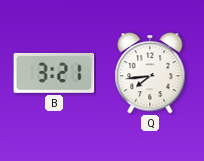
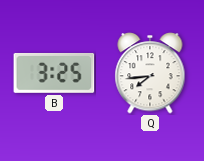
B: 3:21 -> 3:25
